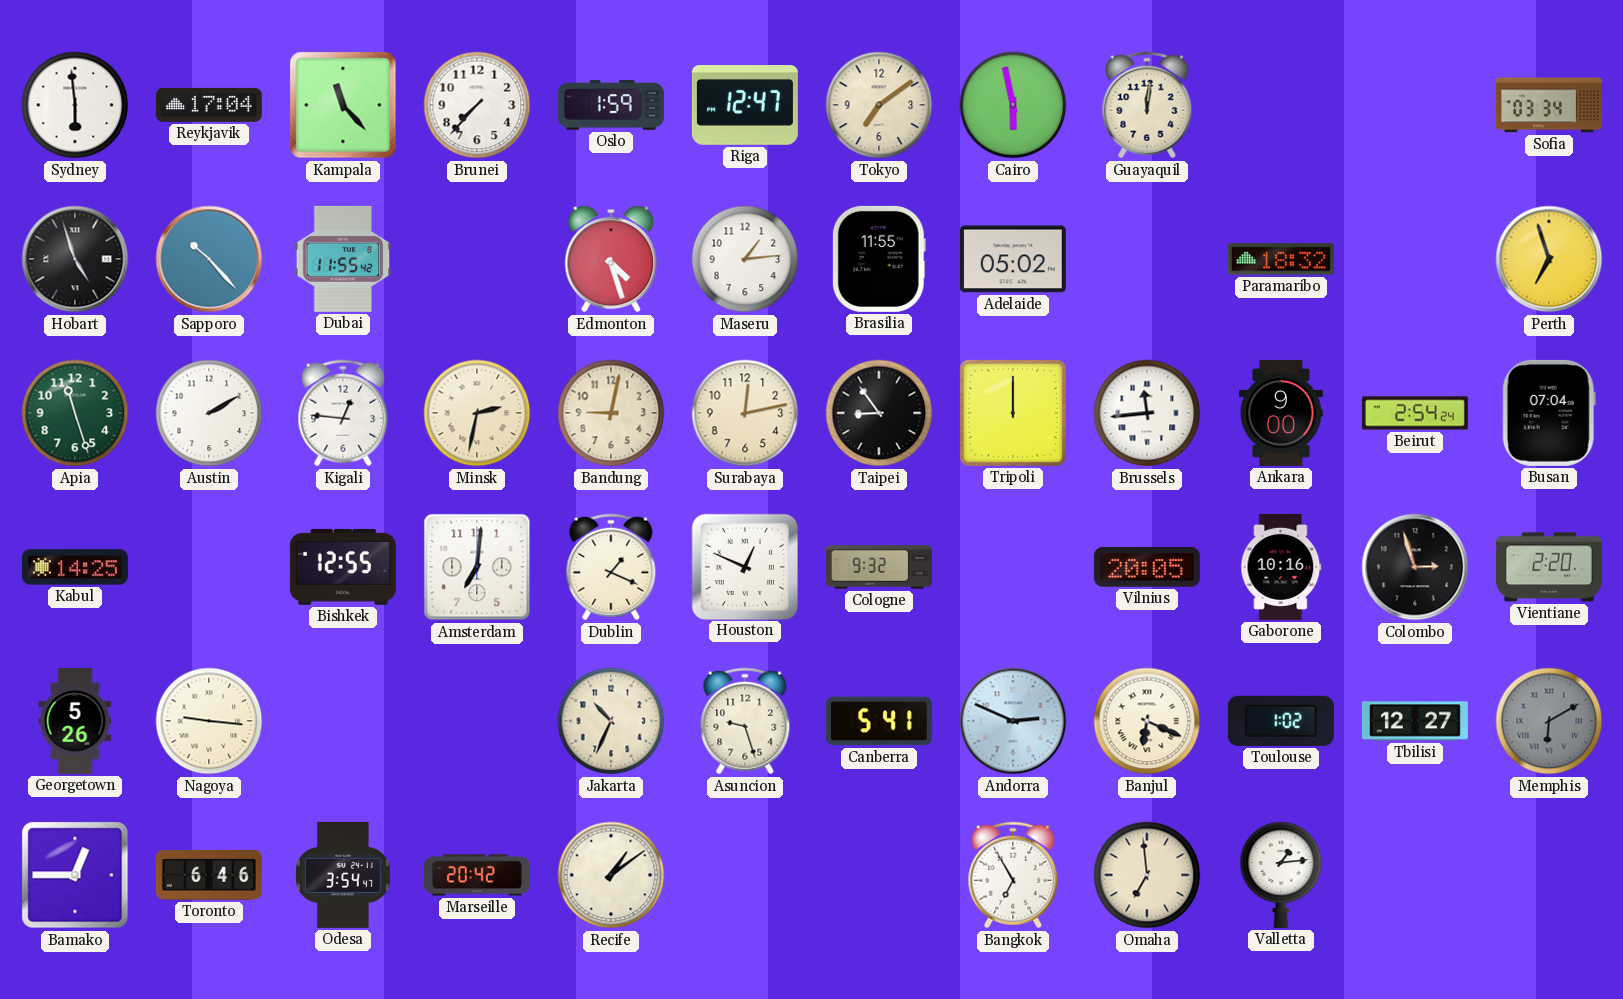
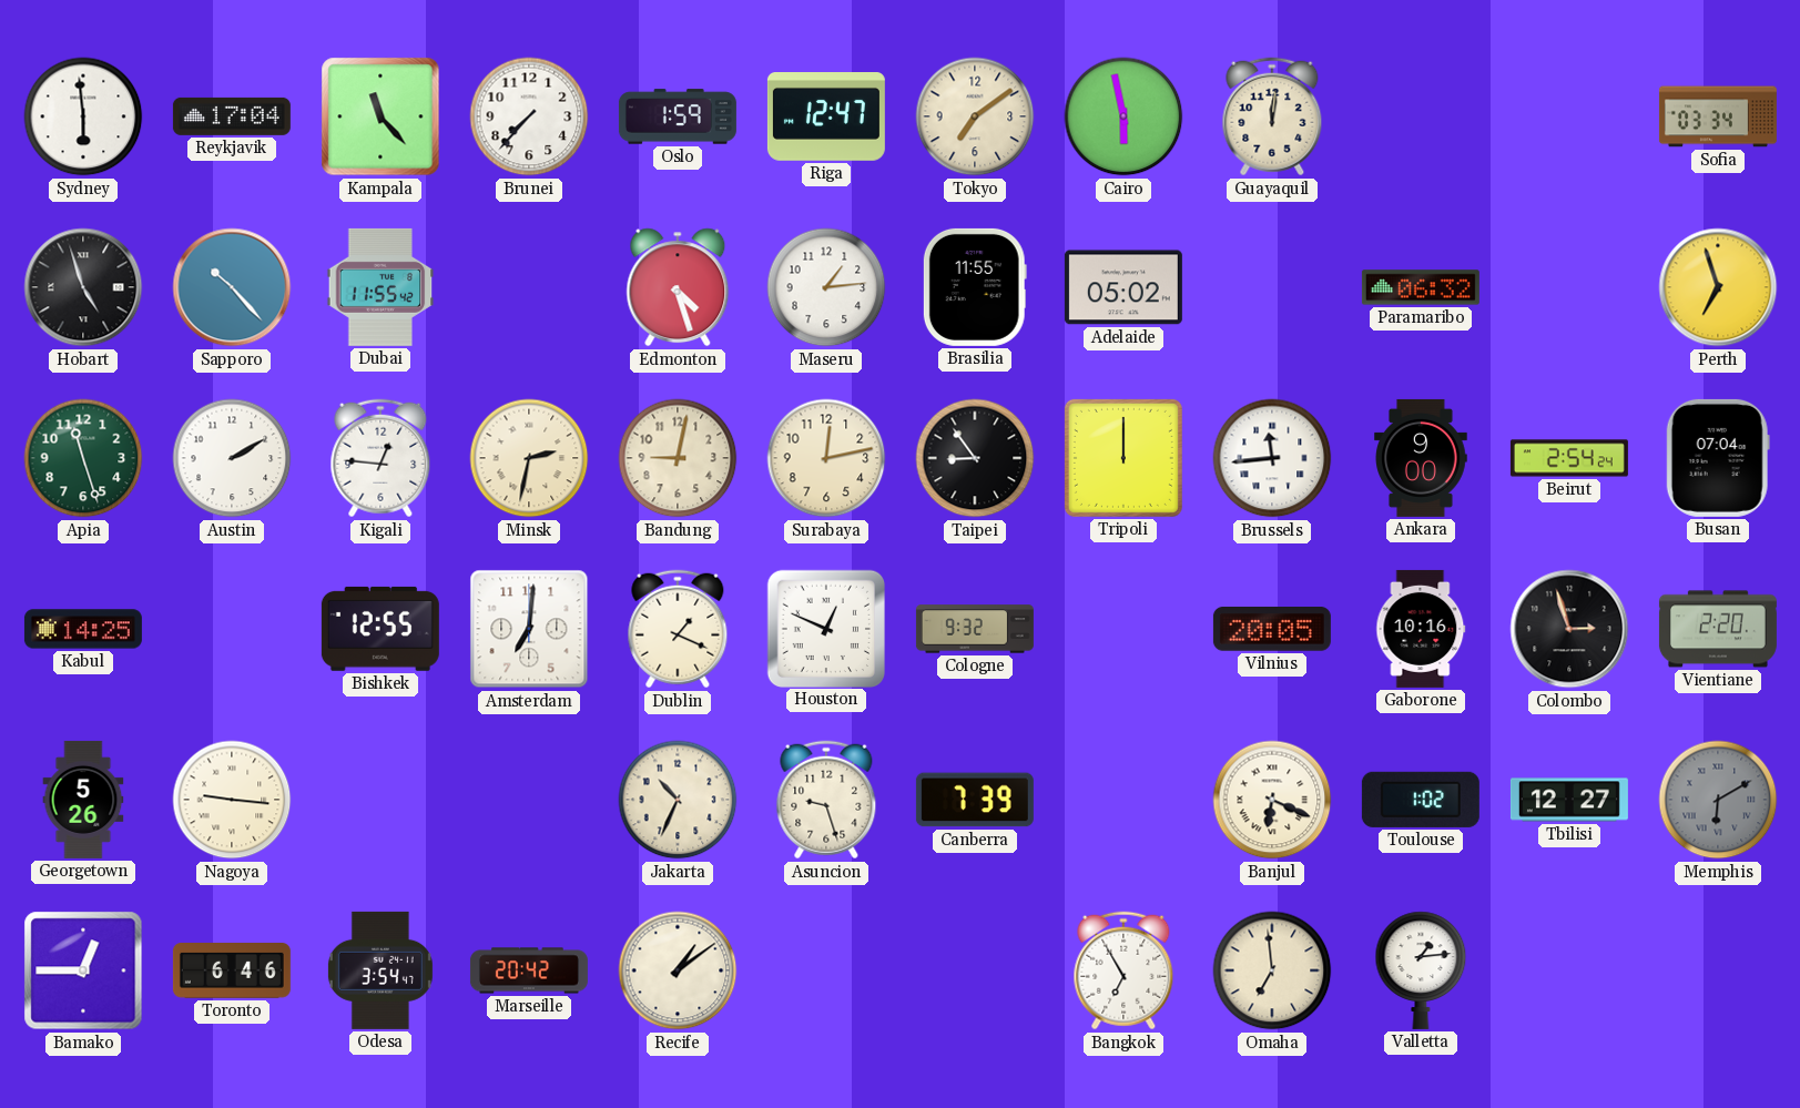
Paramaribo: 18:32 -> 06:32
Canberra: 5:41 -> 7:39
Andorra: 2:49 -> none
